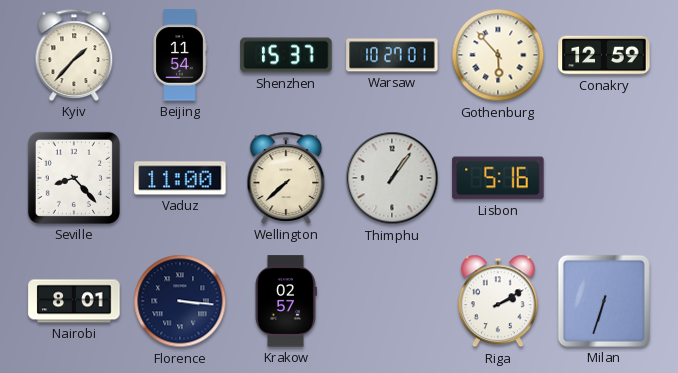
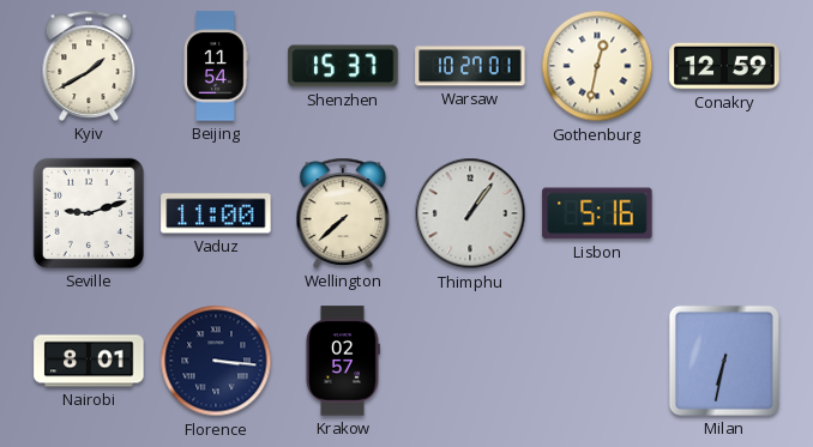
Kyiv: 1:37 -> 1:40
Gothenburg: 5:53 -> 12:32
Seville: 8:23 -> 9:12
Riga: 2:10 -> none
Milan: 6:33 -> 6:32
